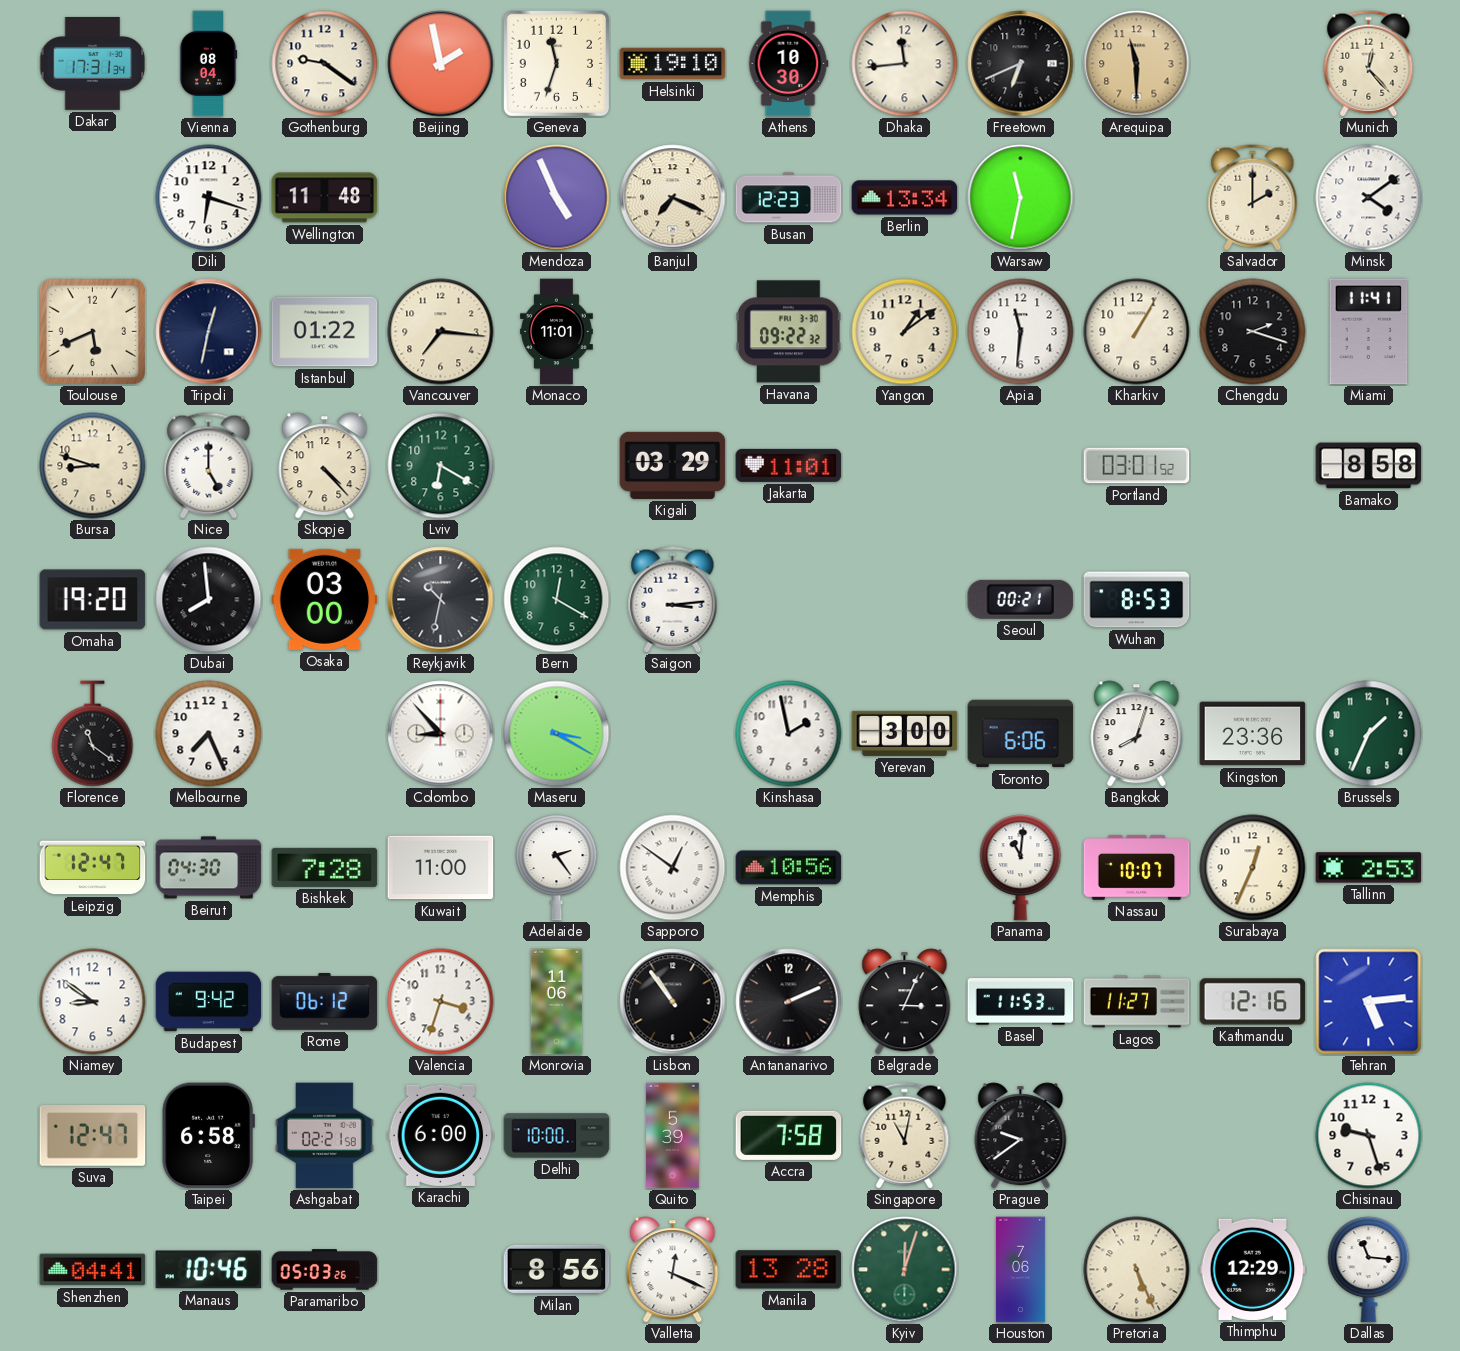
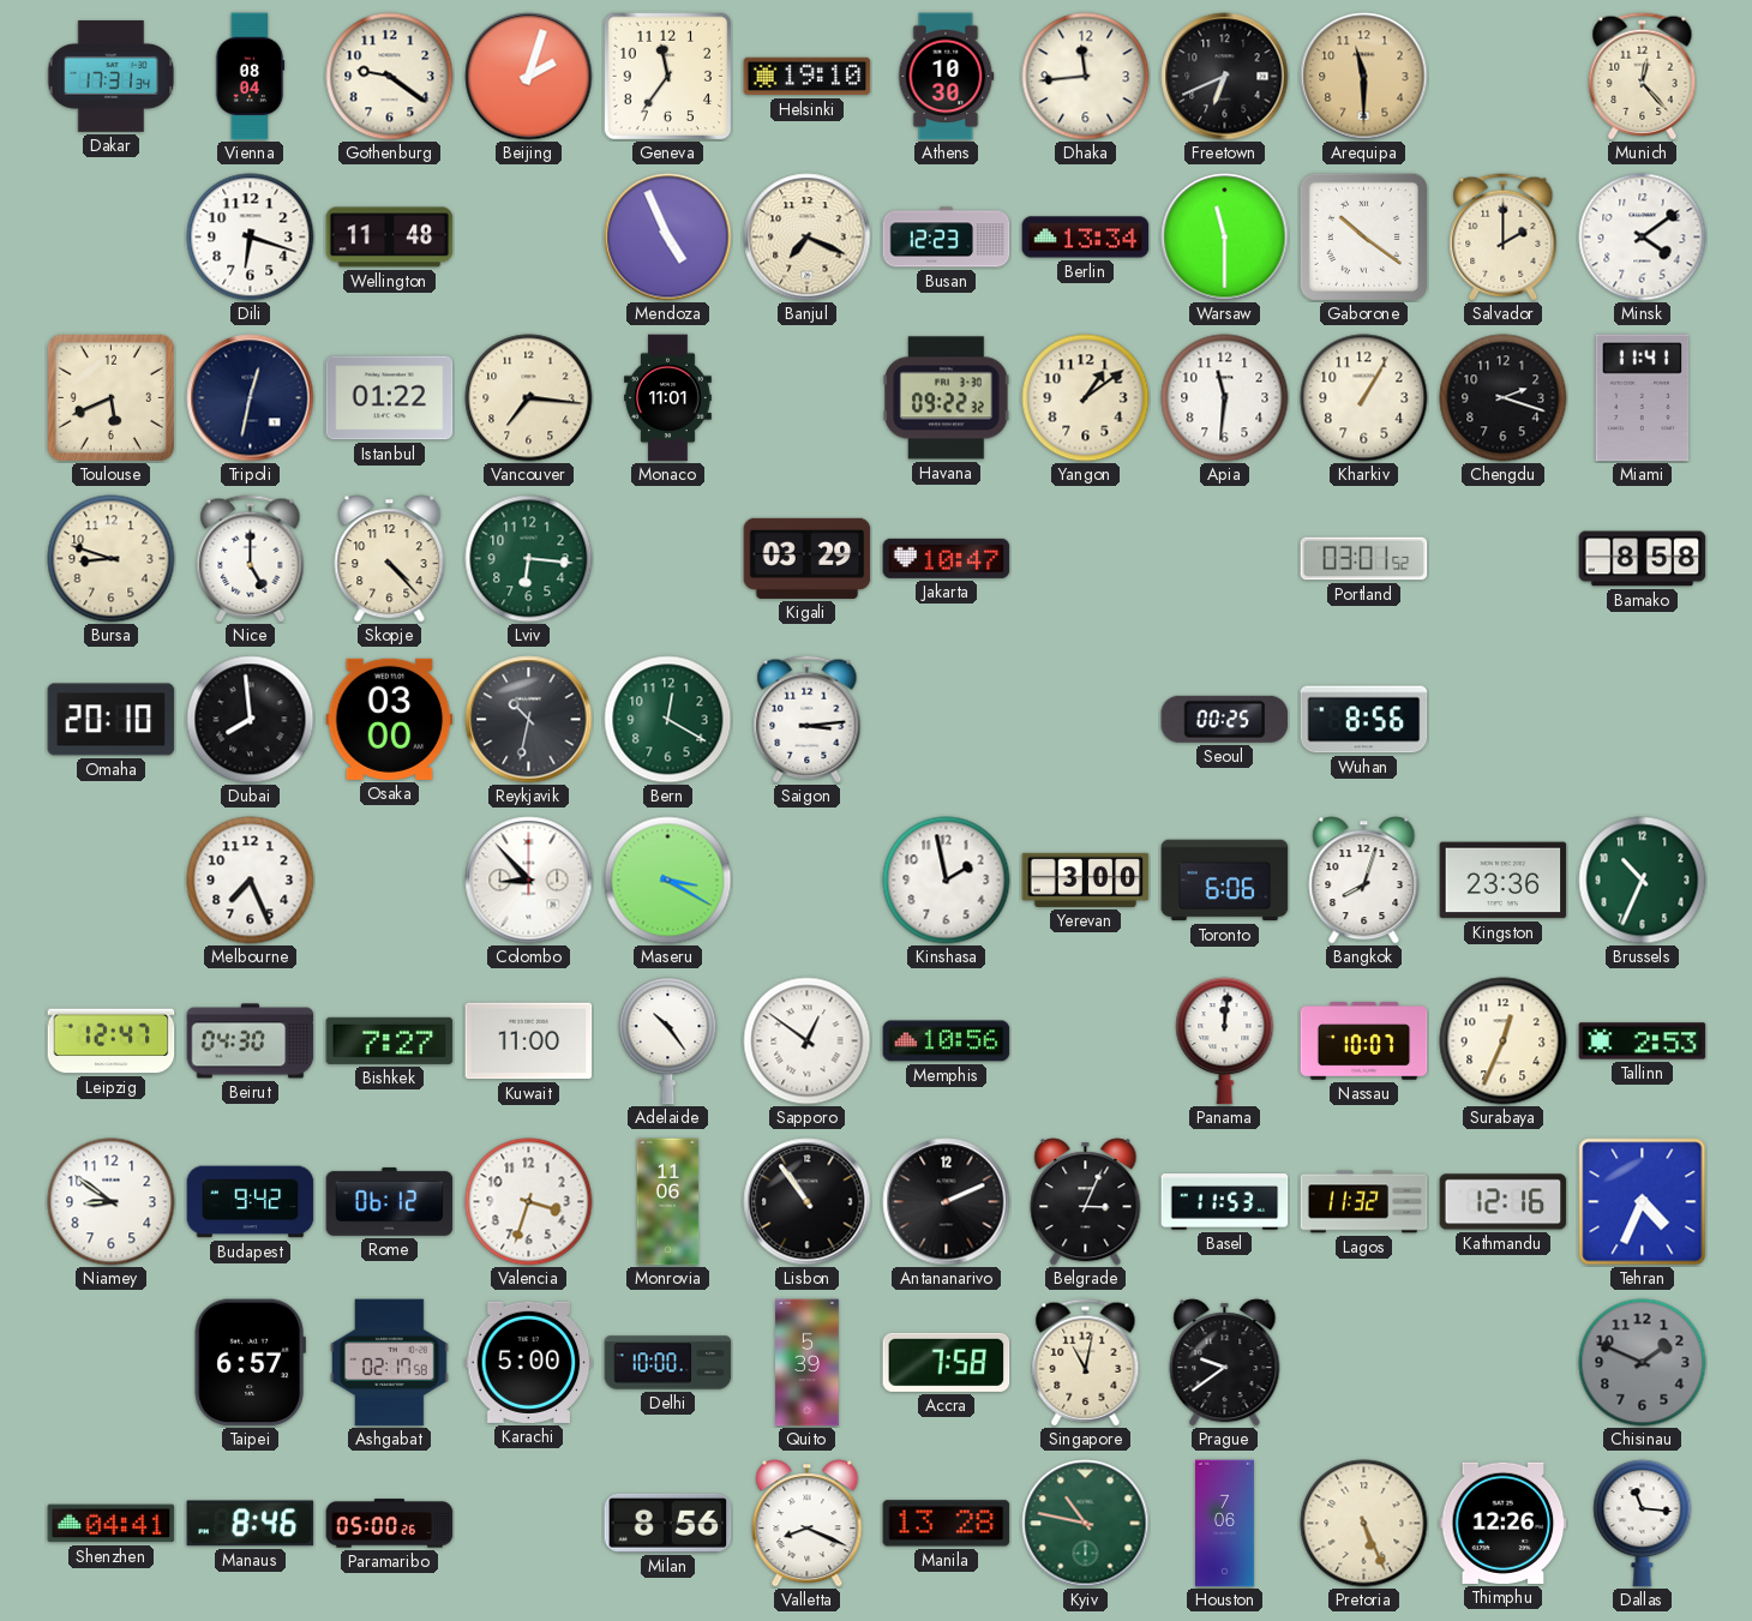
Beijing: 1:58 -> 2:03
Geneva: 11:33 -> 11:36
Warsaw: 11:32 -> 11:30
Gaborone: none -> 10:21
Lviv: 6:20 -> 6:16
Jakarta: 11:01 -> 10:47
Omaha: 19:20 -> 20:10
Seoul: 00:21 -> 00:25
Wuhan: 8:53 -> 8:56
Florence: 11:21 -> none
Brussels: 1:34 -> 10:34
Bishkek: 7:28 -> 7:27
Adelaide: 2:24 -> 10:24
Panama: 11:01 -> 12:01
Lagos: 11:27 -> 11:32
Tehran: 5:14 -> 4:34
Suva: 12:47 -> none
Taipei: 6:58 -> 6:57
Ashgabat: 02:21 -> 02:17
Karachi: 6:00 -> 5:00
Chisinau: 9:27 -> 1:49
Chisinau dial: white -> grey
Manaus: 10:46 -> 8:46
Paramaribo: 05:03 -> 05:00
Valletta: 12:19 -> 8:19
Kyiv: 12:03 -> 10:47
Thimphu: 12:29 -> 12:26
